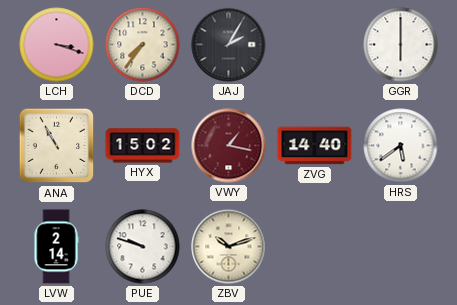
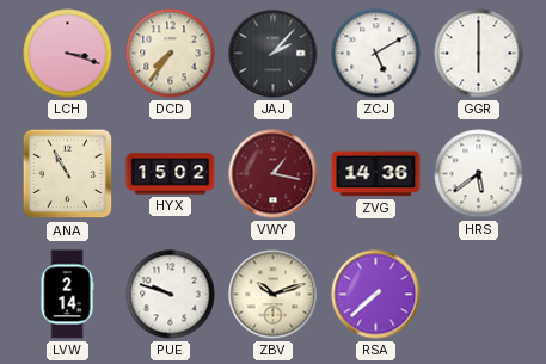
JAJ: 2:05 -> 2:07
ZCJ: none -> 5:10
ZVG: 14:40 -> 14:36
RSA: none -> 7:38
